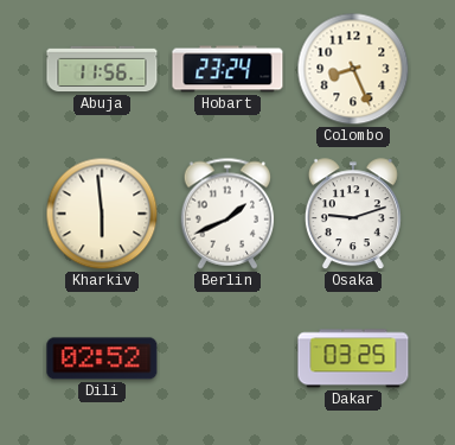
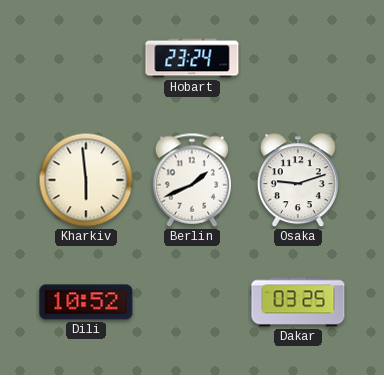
Abuja: 11:56 -> none
Colombo: 8:26 -> none
Dili: 02:52 -> 10:52
